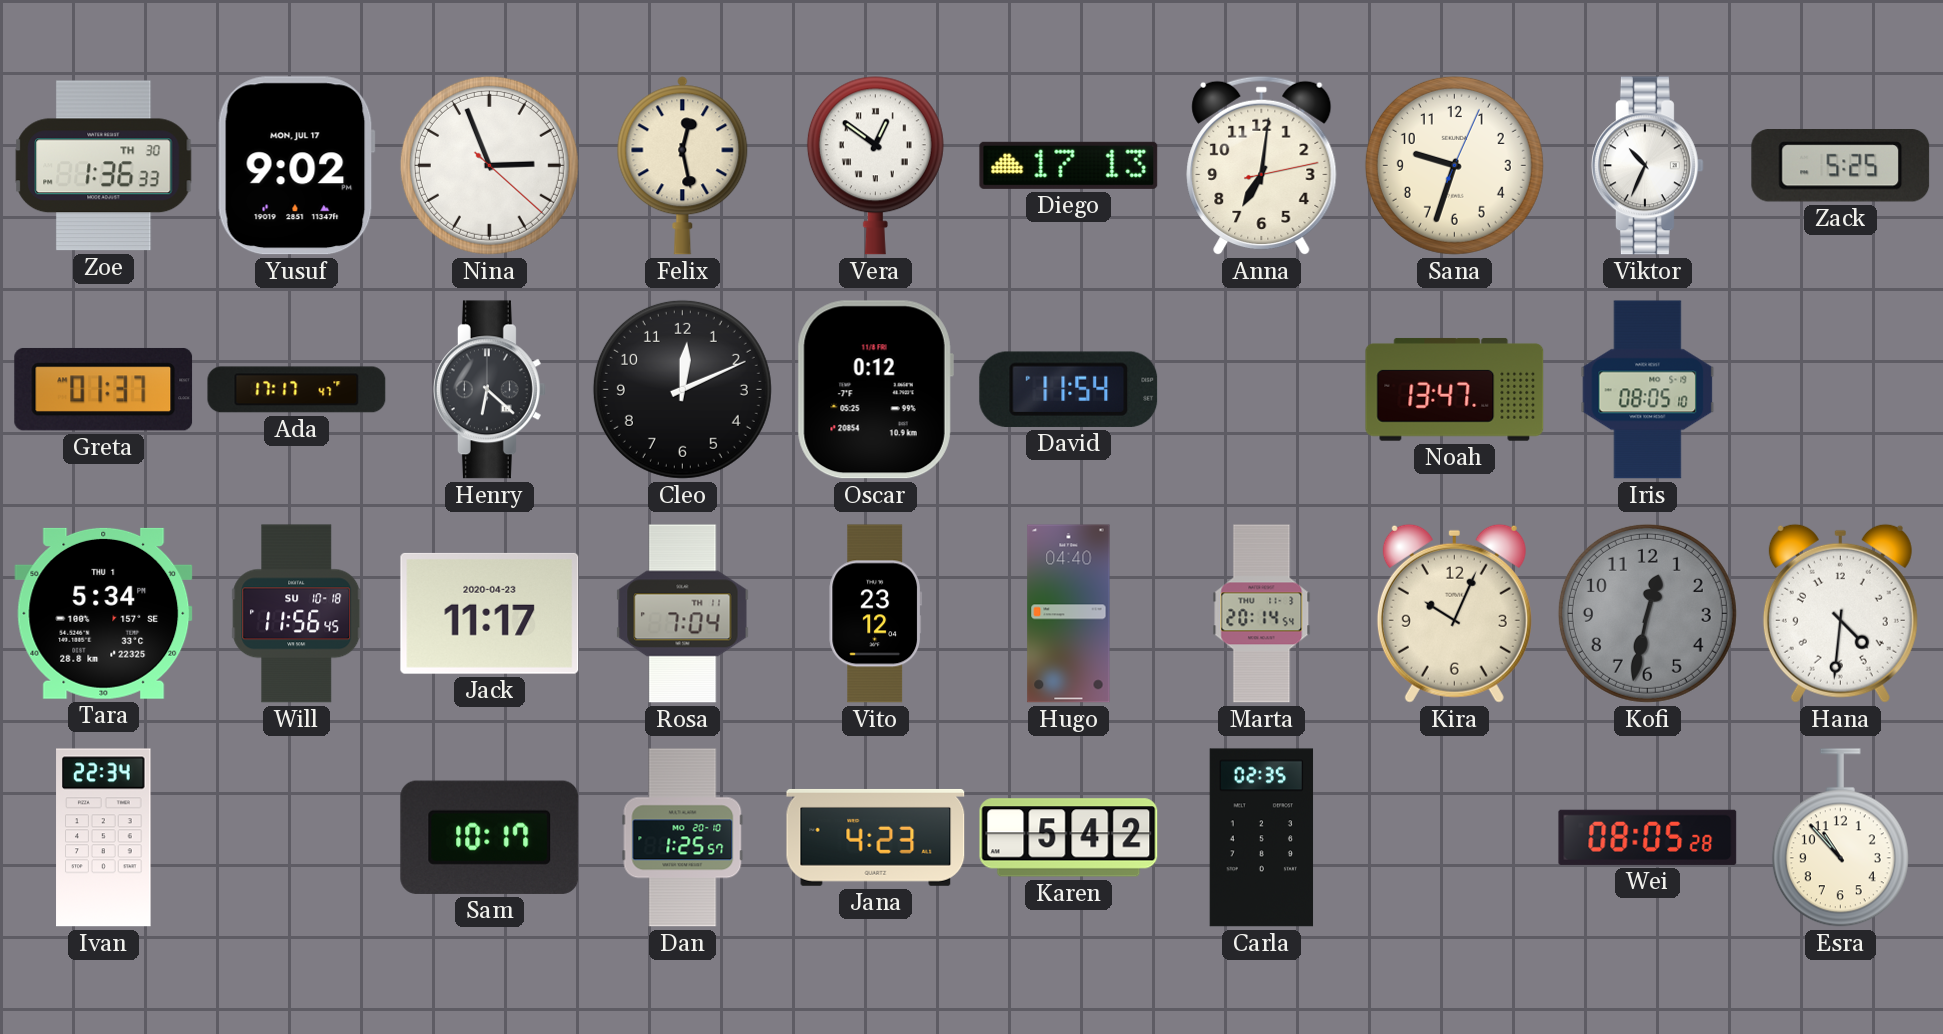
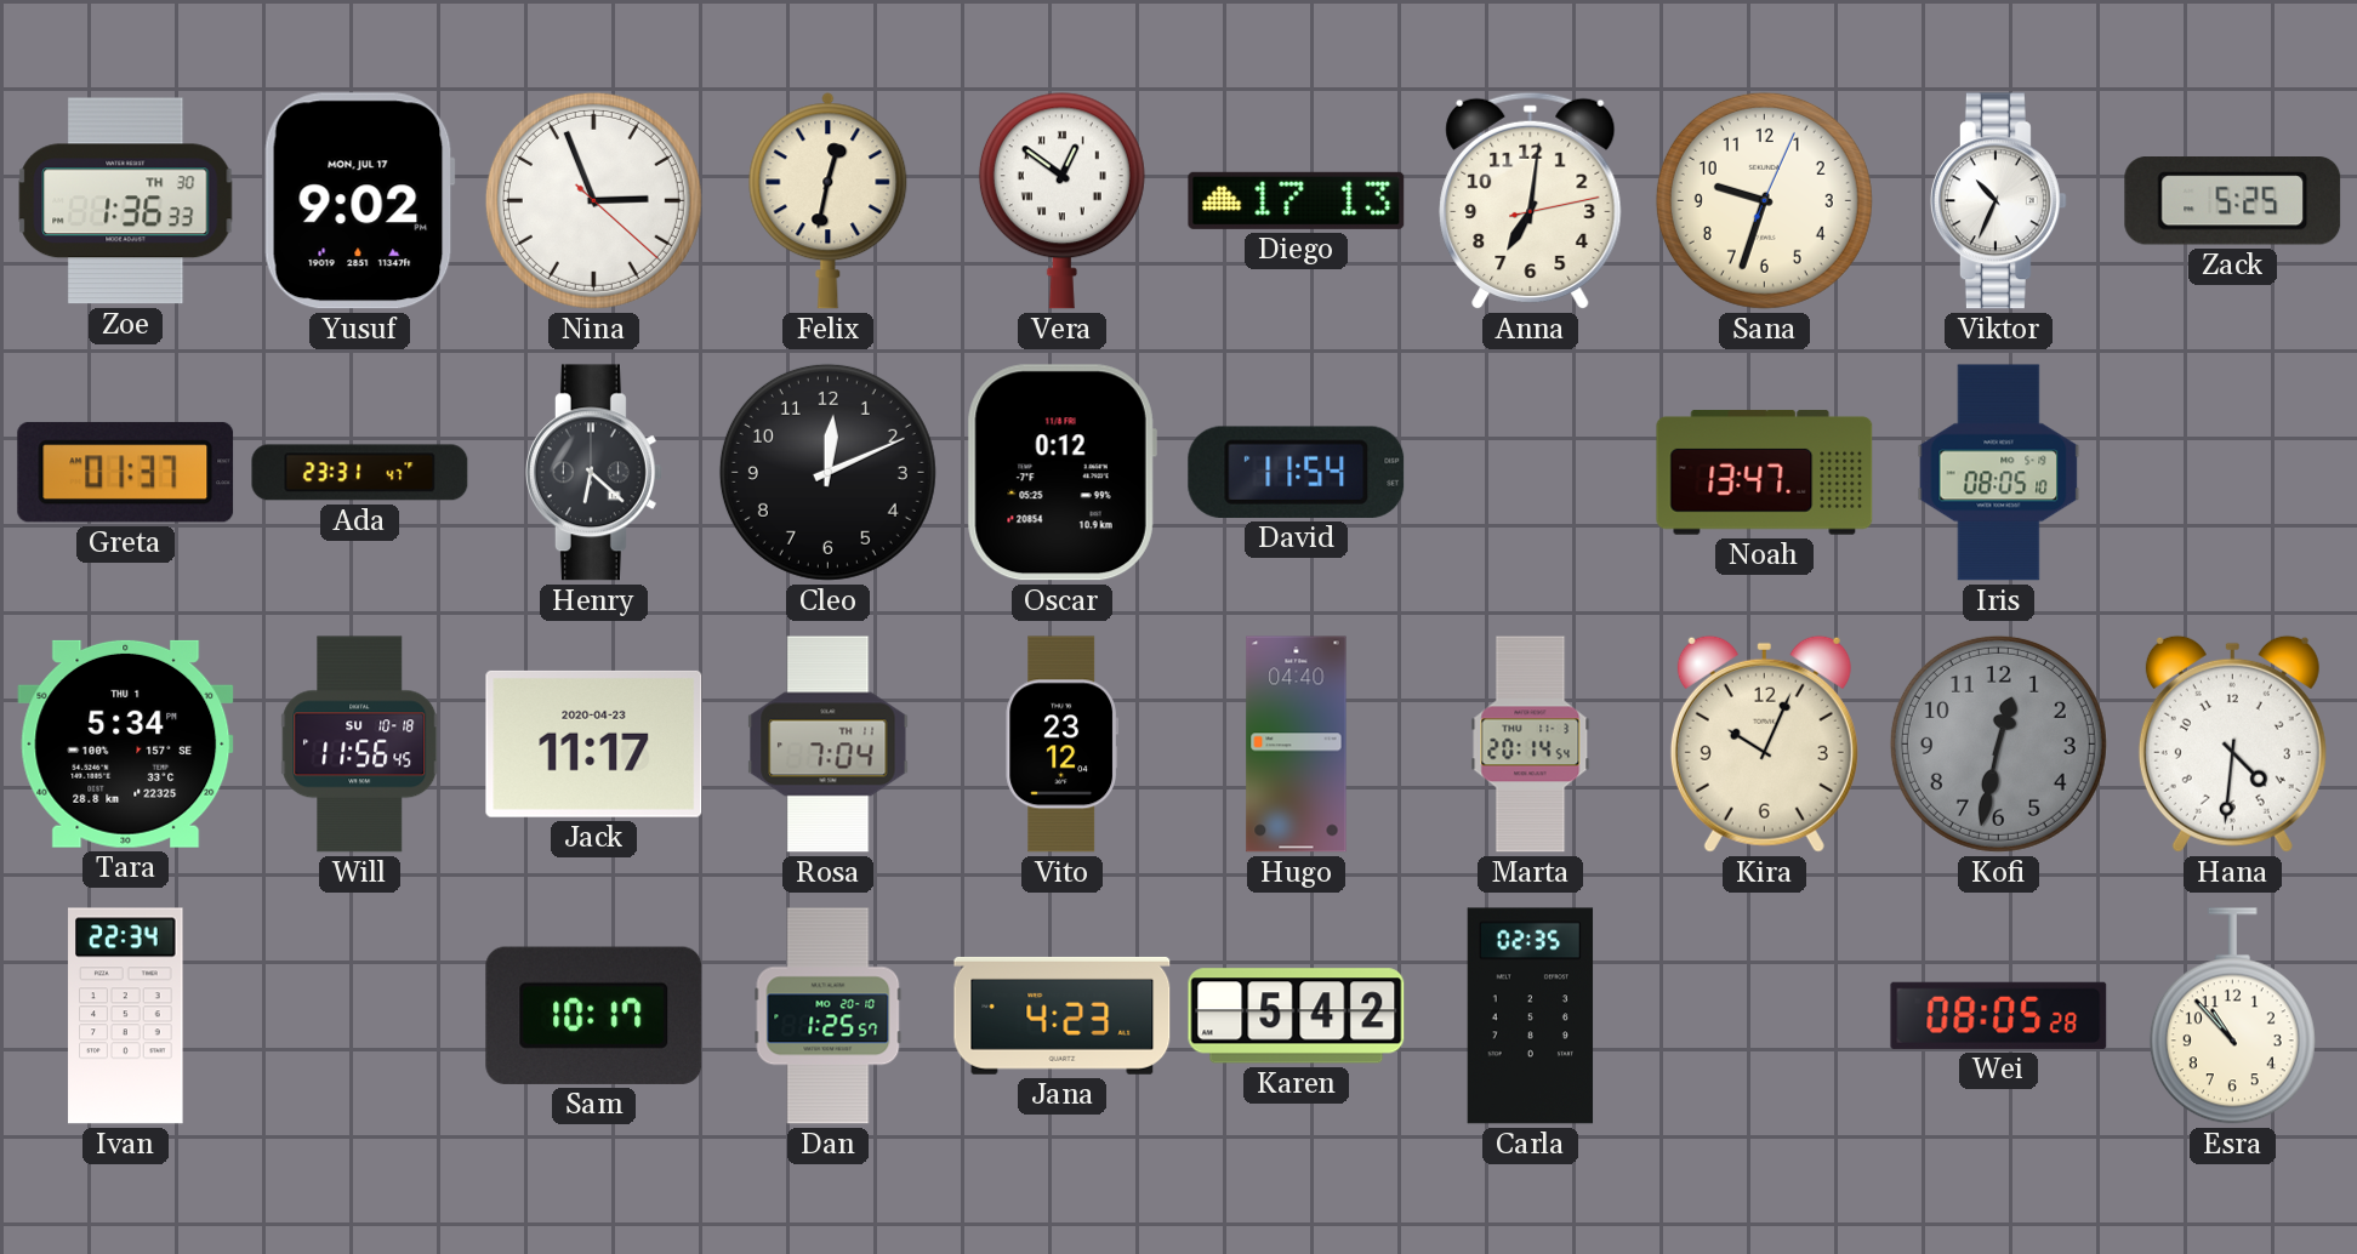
Felix: 12:28 -> 12:32
Ada: 17:17 -> 23:31
